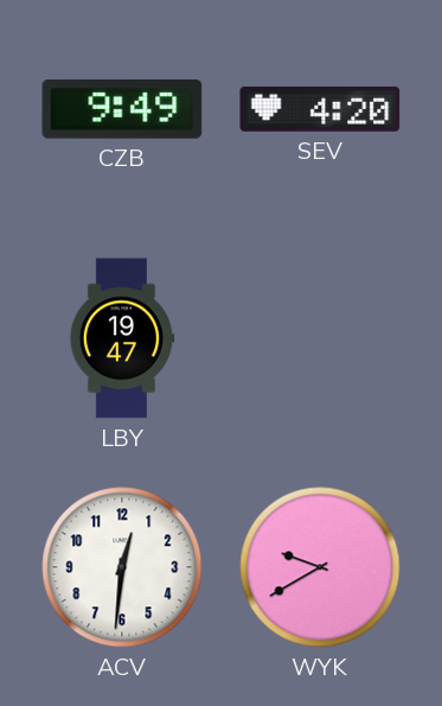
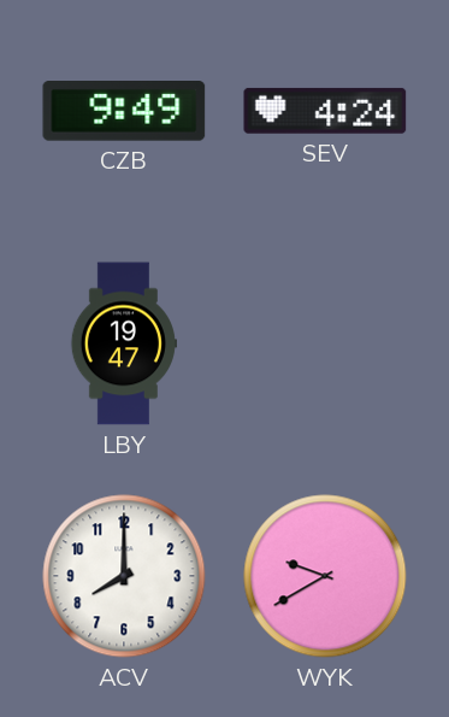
SEV: 4:20 -> 4:24
ACV: 12:31 -> 8:00
